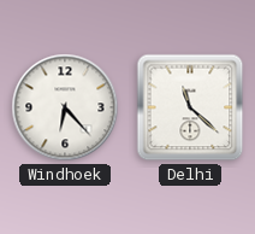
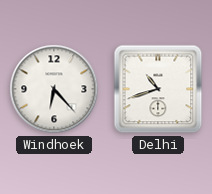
Delhi: 11:22 -> 10:42
